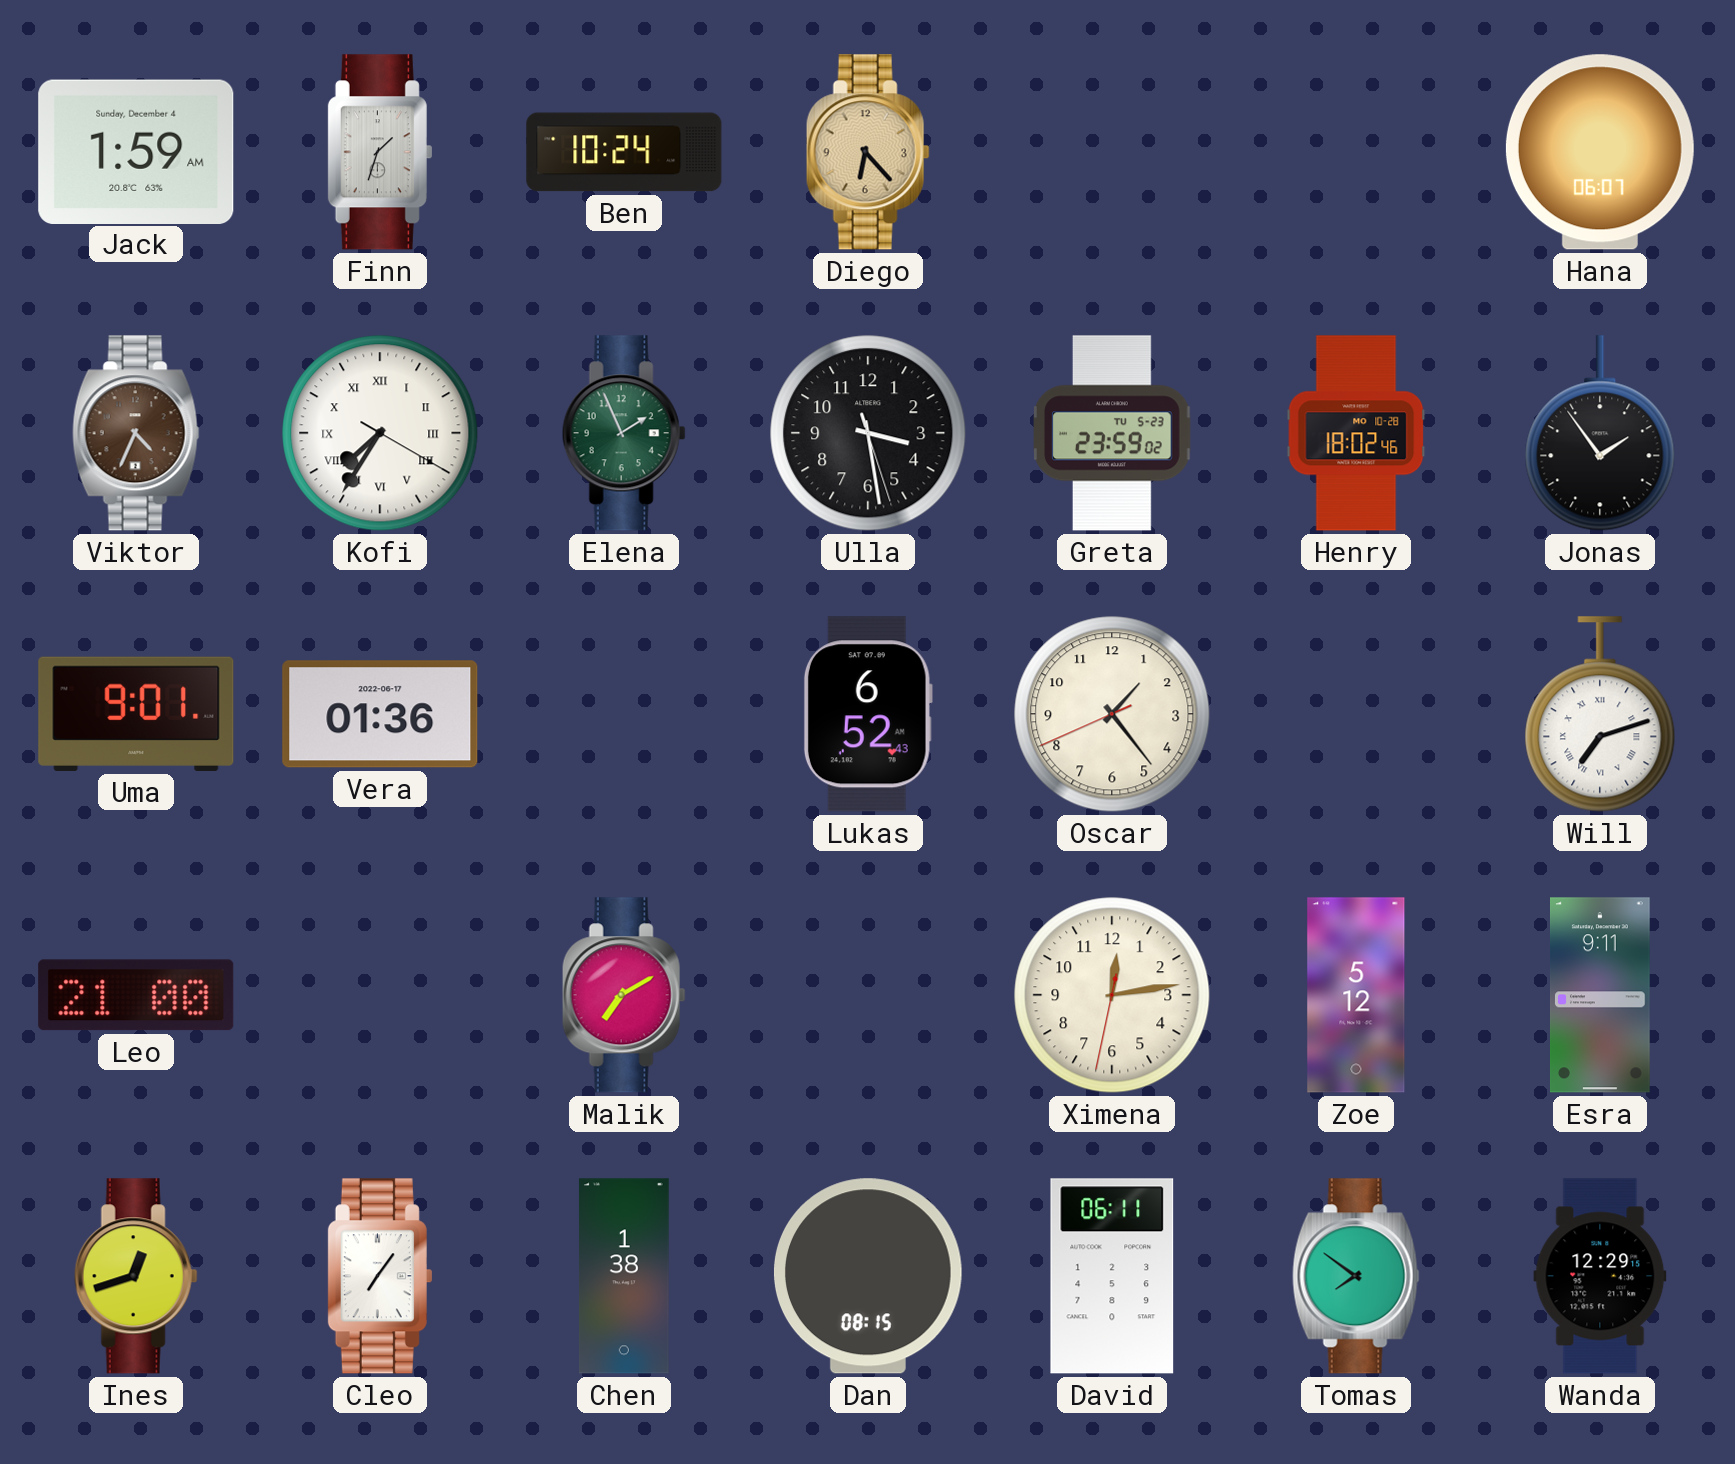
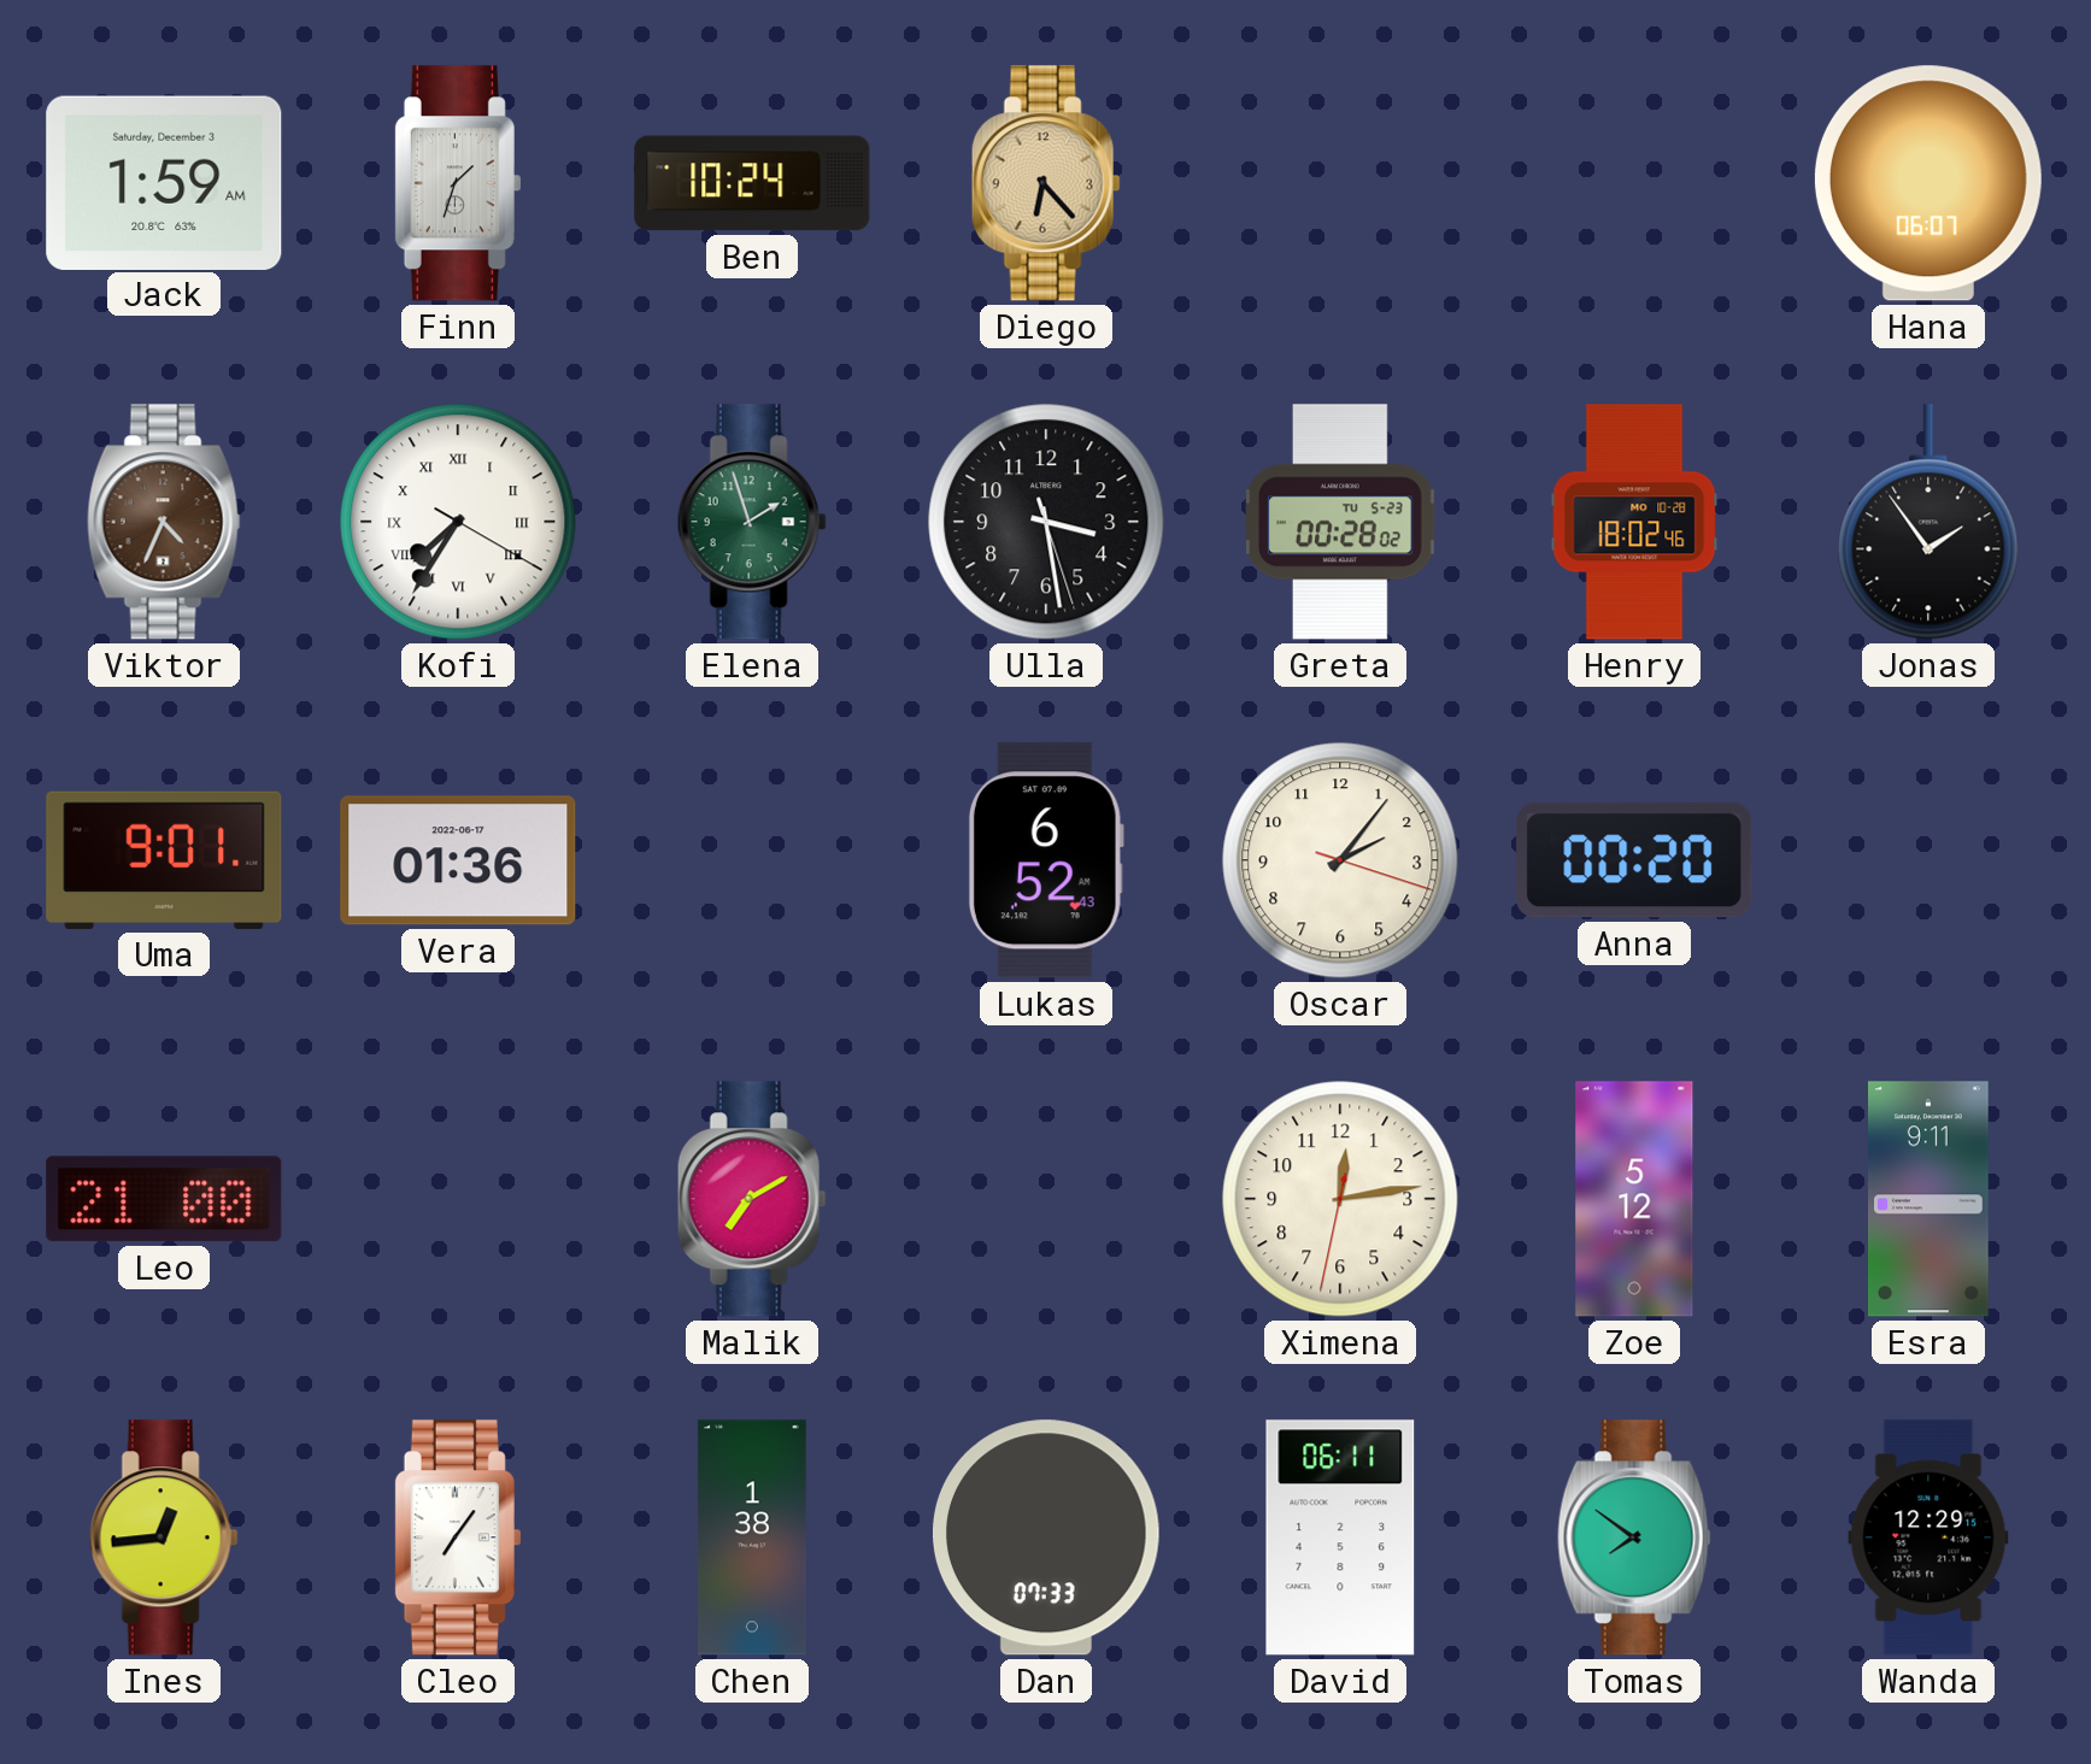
Jack date: Sunday, December 4 -> Saturday, December 3
Elena: 1:56 -> 1:57
Greta: 23:59 -> 00:28
Oscar: 1:23 -> 2:06
Anna: none -> 00:20
Will: 7:12 -> none
Ines: 12:42 -> 12:44
Dan: 08:15 -> 07:33
